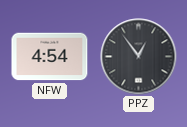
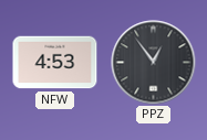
NFW: 4:54 -> 4:53
